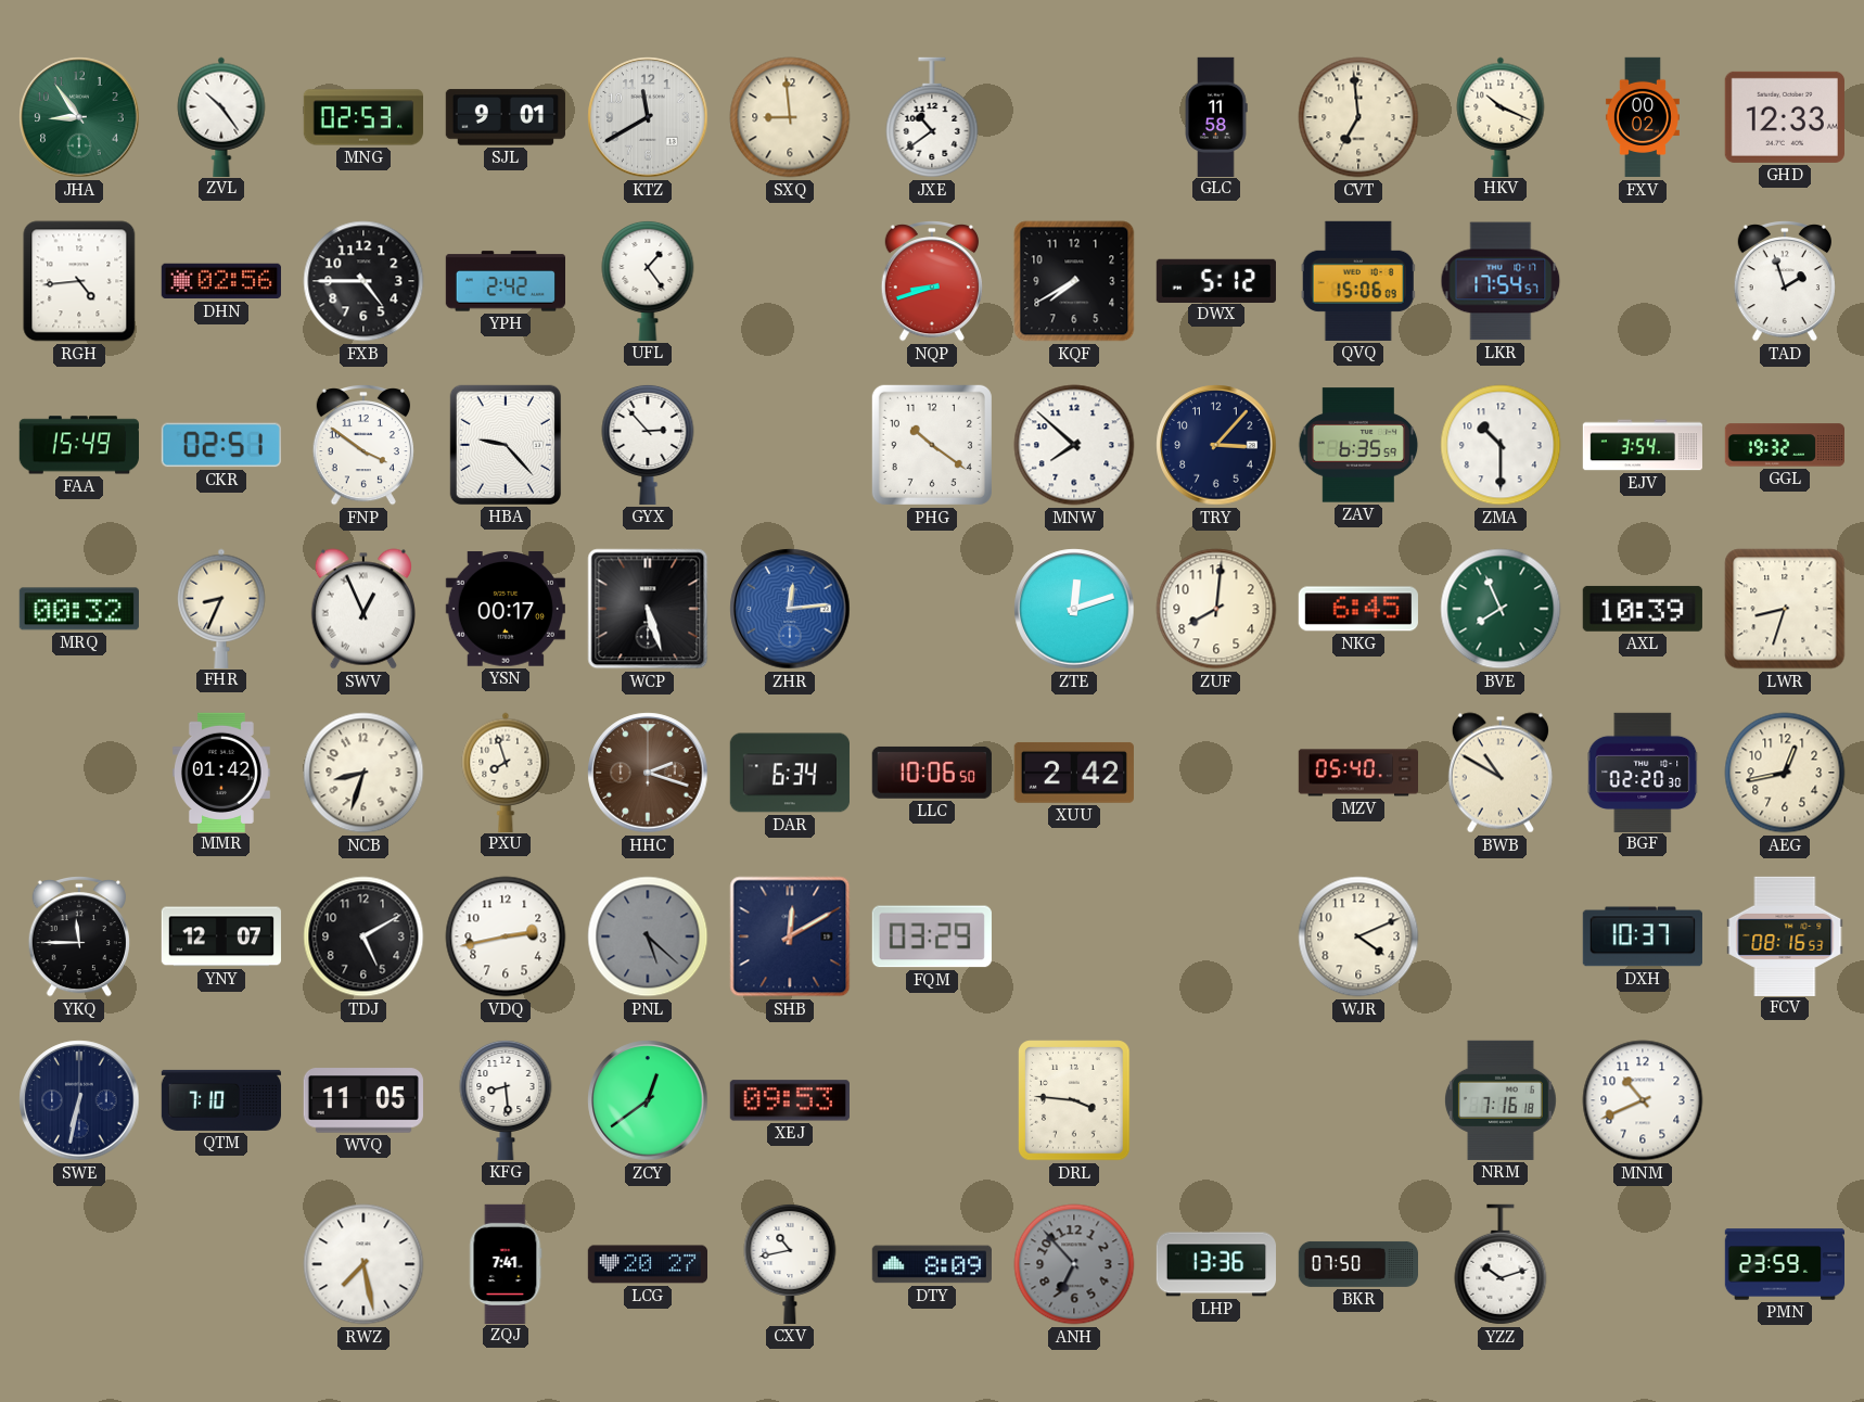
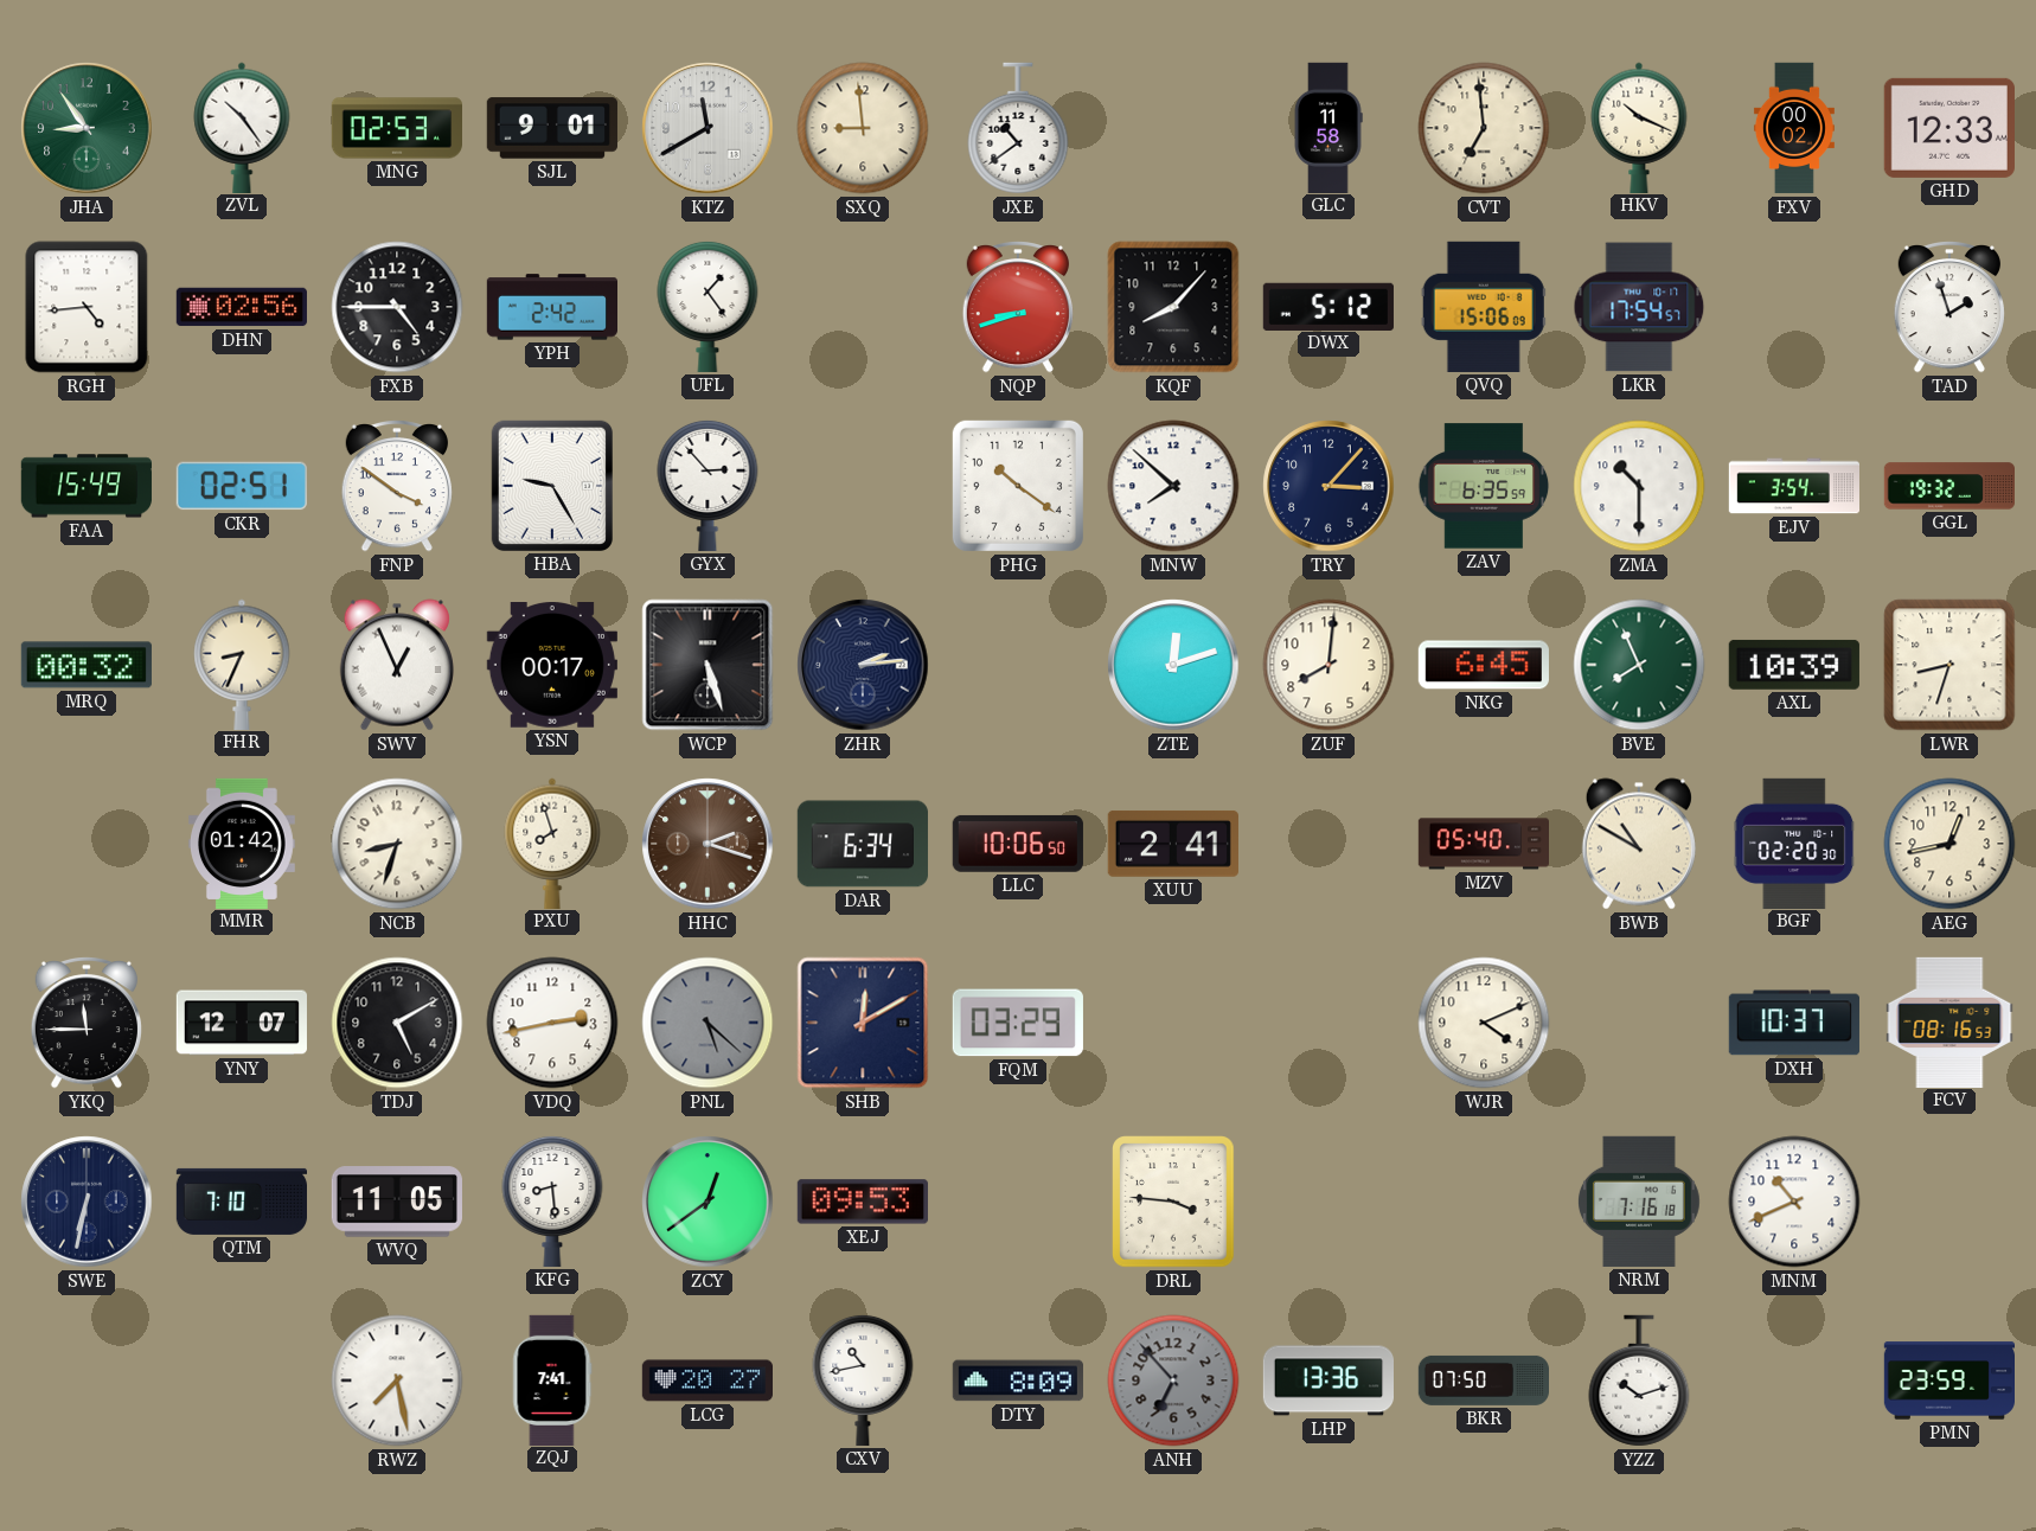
KQF: 7:40 -> 8:07
HBA: 9:23 -> 9:25
ZHR: 12:14 -> 2:14
ZHR dial: blue -> navy
XUU: 2:42 -> 2:41
